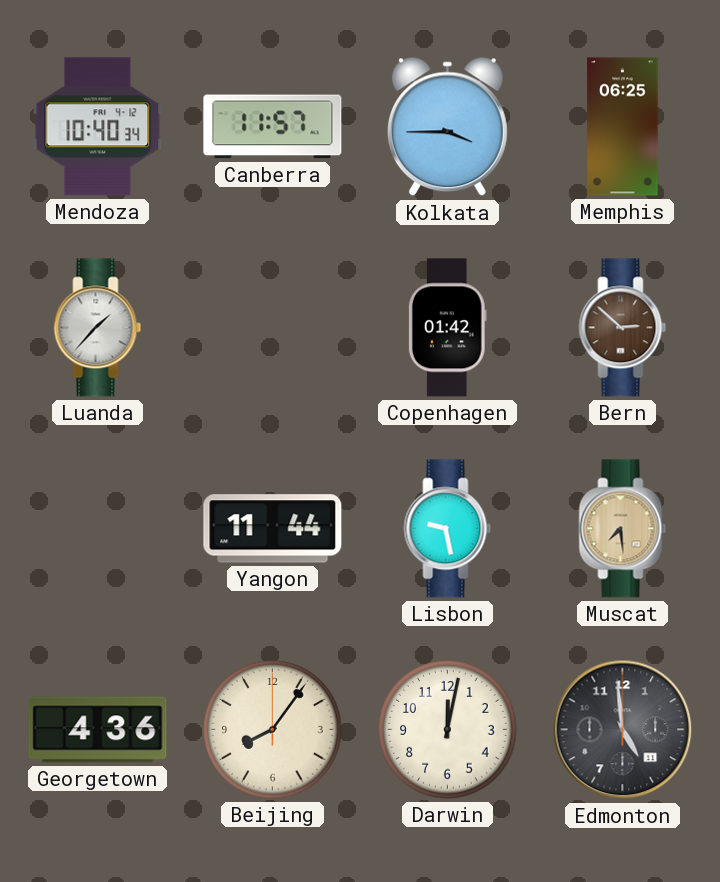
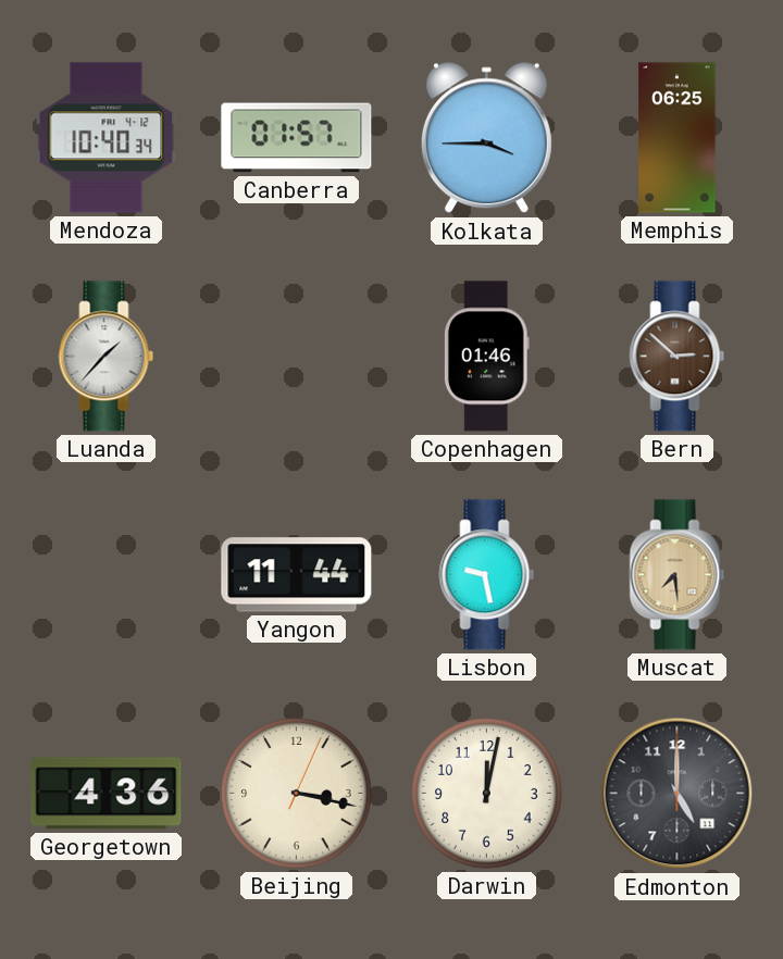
Canberra: 11:57 -> 01:57
Copenhagen: 01:42 -> 01:46
Beijing: 8:06 -> 3:17
Edmonton: 4:59 -> 5:00
